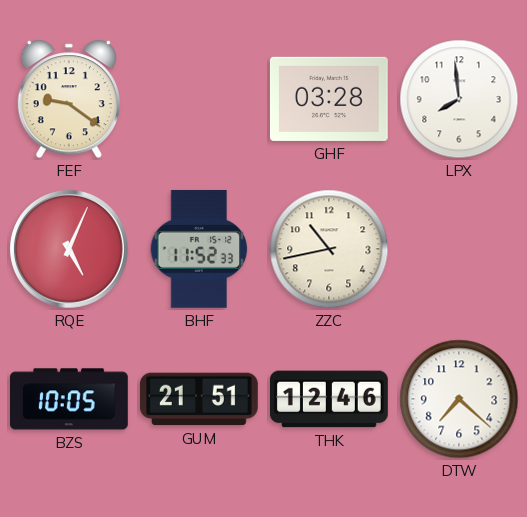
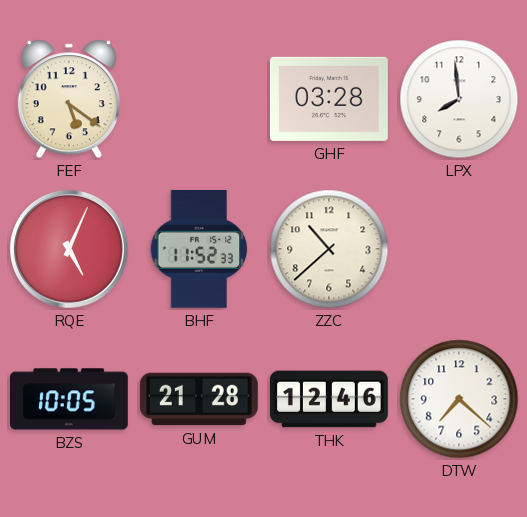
FEF: 9:21 -> 5:21
ZZC: 10:43 -> 10:38
GUM: 21:51 -> 21:28
